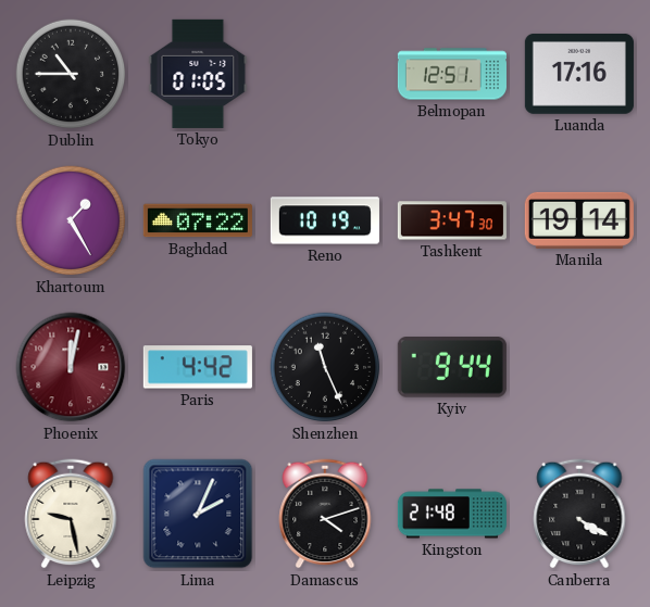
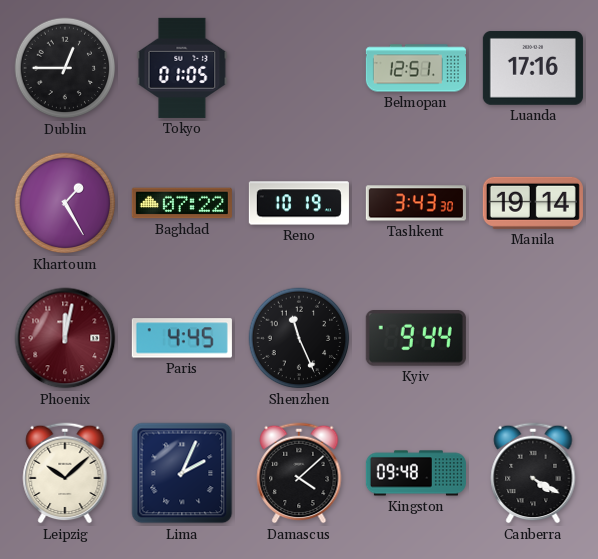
Dublin: 10:45 -> 12:45
Tashkent: 3:47 -> 3:43
Paris: 4:42 -> 4:45
Leipzig: 9:28 -> 10:08
Damascus: 4:12 -> 4:08
Kingston: 21:48 -> 09:48
